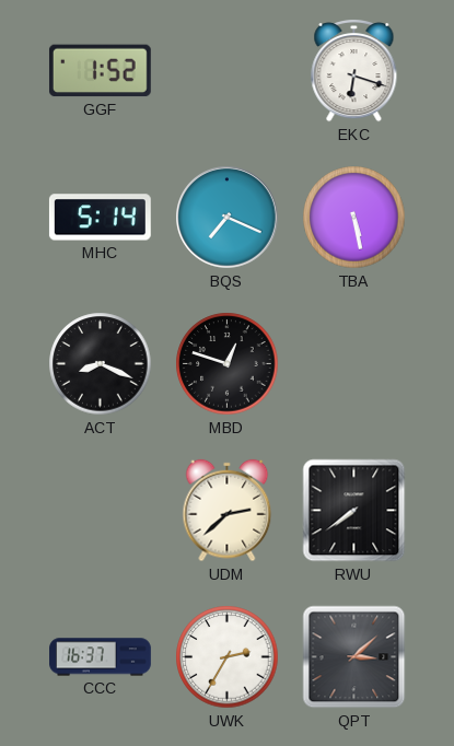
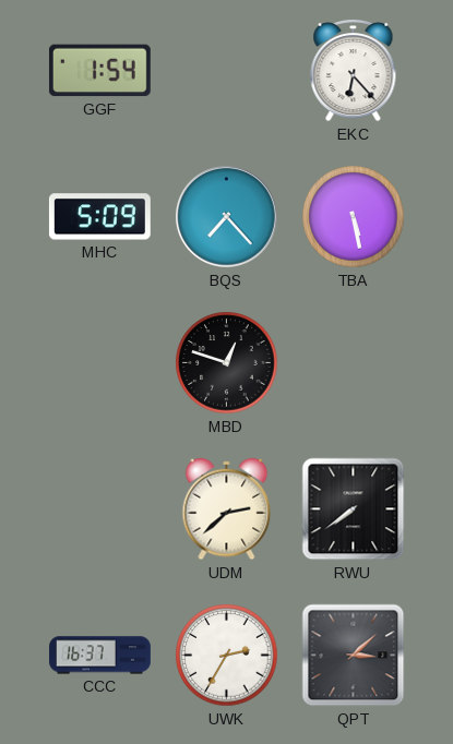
GGF: 1:52 -> 1:54
EKC: 6:18 -> 6:23
MHC: 5:14 -> 5:09
BQS: 7:19 -> 7:23
ACT: 8:19 -> none
